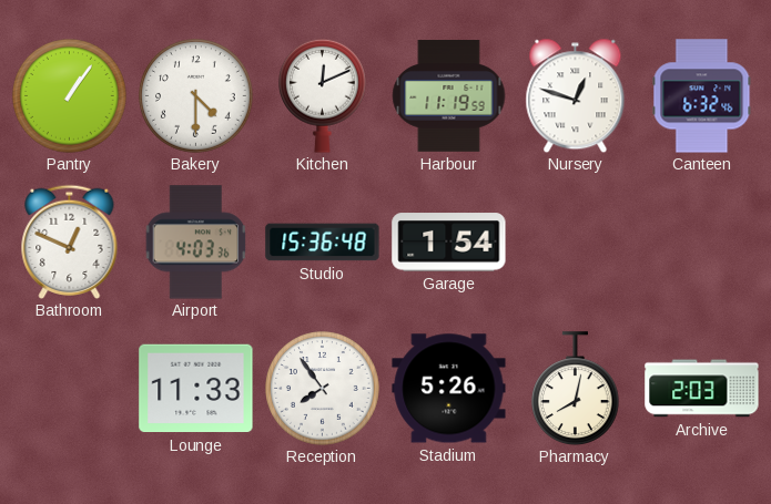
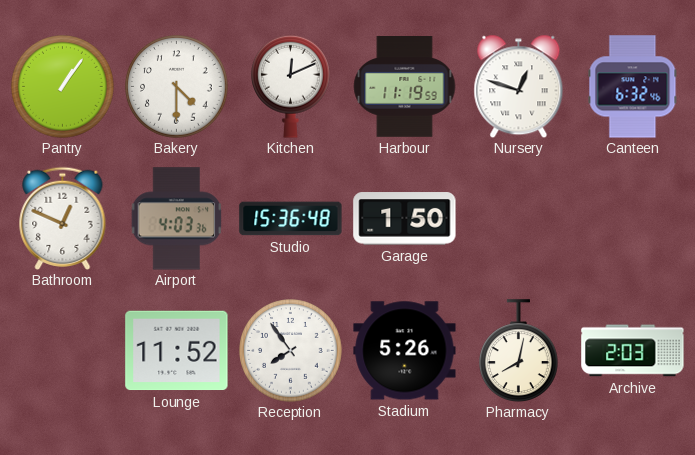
Garage: 1:54 -> 1:50
Lounge: 11:33 -> 11:52
